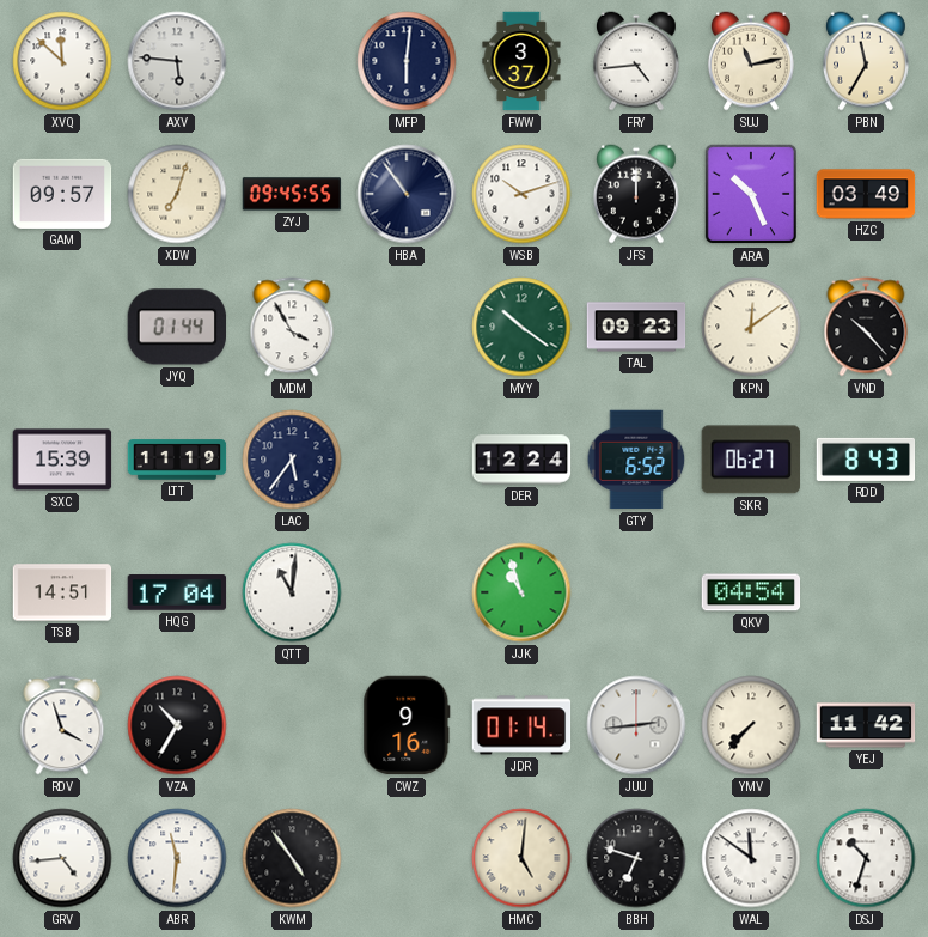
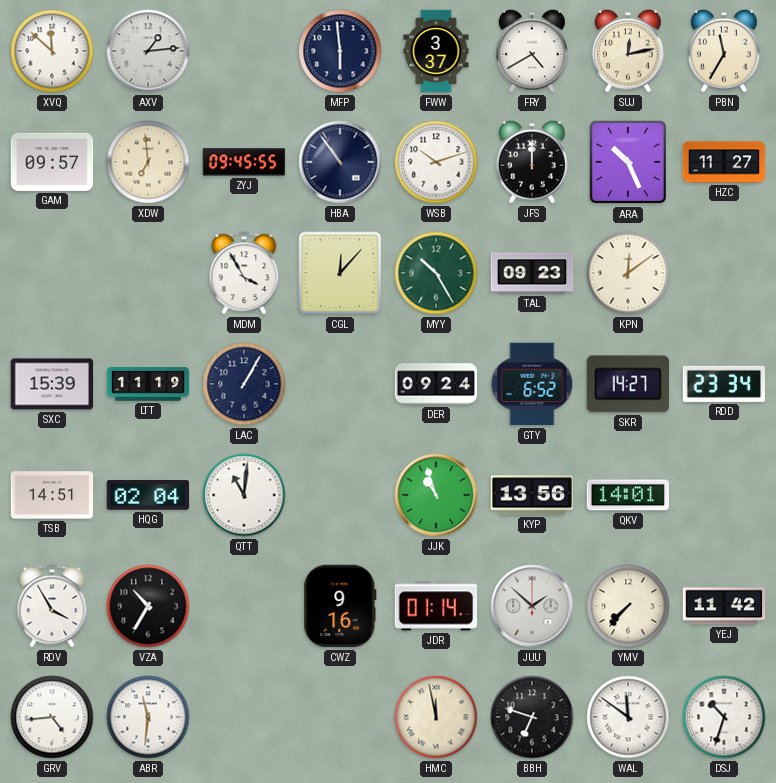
AXV: 5:46 -> 1:14
MFP: 6:01 -> 5:59
FRY: 4:44 -> 4:40
SUJ: 11:13 -> 12:13
XDW: 7:03 -> 6:59
HZC: 03:49 -> 11:27
JYQ: 01:44 -> none
CGL: none -> 12:07
MYY: 10:21 -> 10:25
VND: 10:23 -> none
LAC: 5:36 -> 1:05
DER: 12:24 -> 09:24
SKR: 06:27 -> 14:27
RDD: 8:43 -> 23:34
HQG: 17:04 -> 02:04
KYP: none -> 13:56
QKV: 04:54 -> 14:01
RDV: 3:57 -> 3:55
JUU: 2:44 -> 1:52
KWM: 4:54 -> none
HMC: 5:01 -> 11:58
